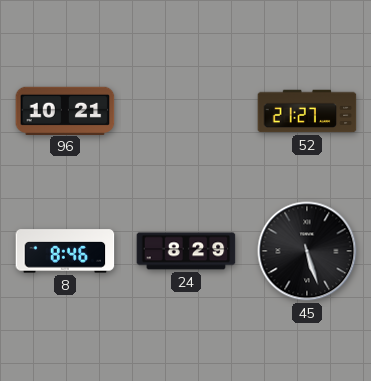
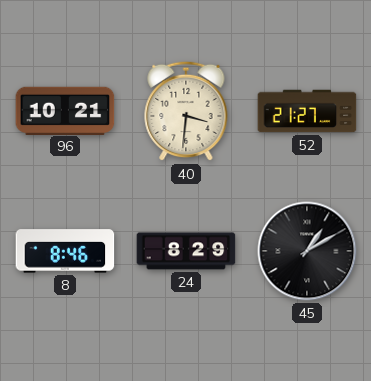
40: none -> 3:31
45: 5:27 -> 1:10
